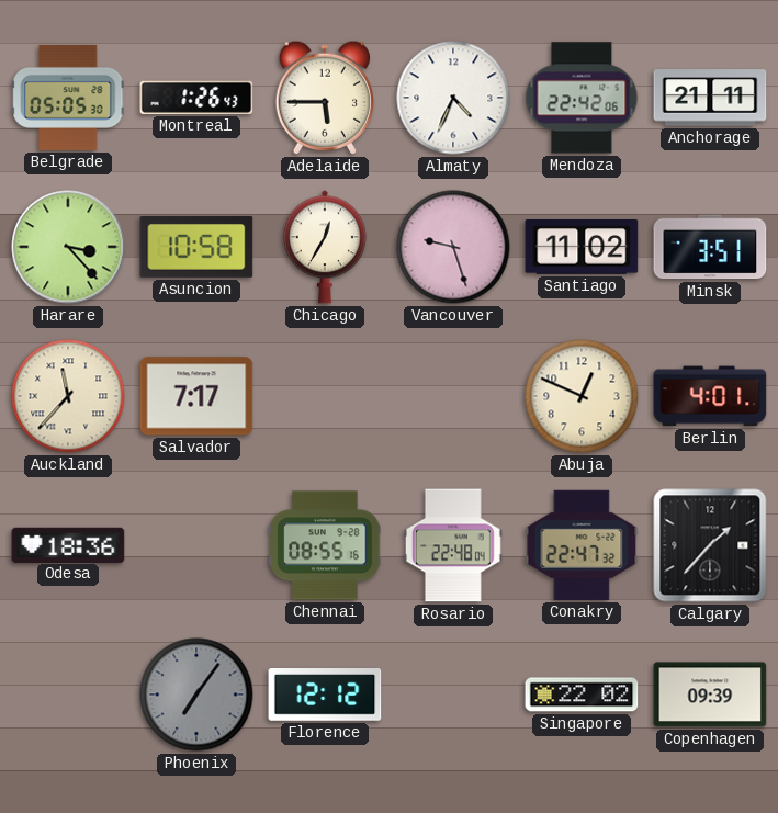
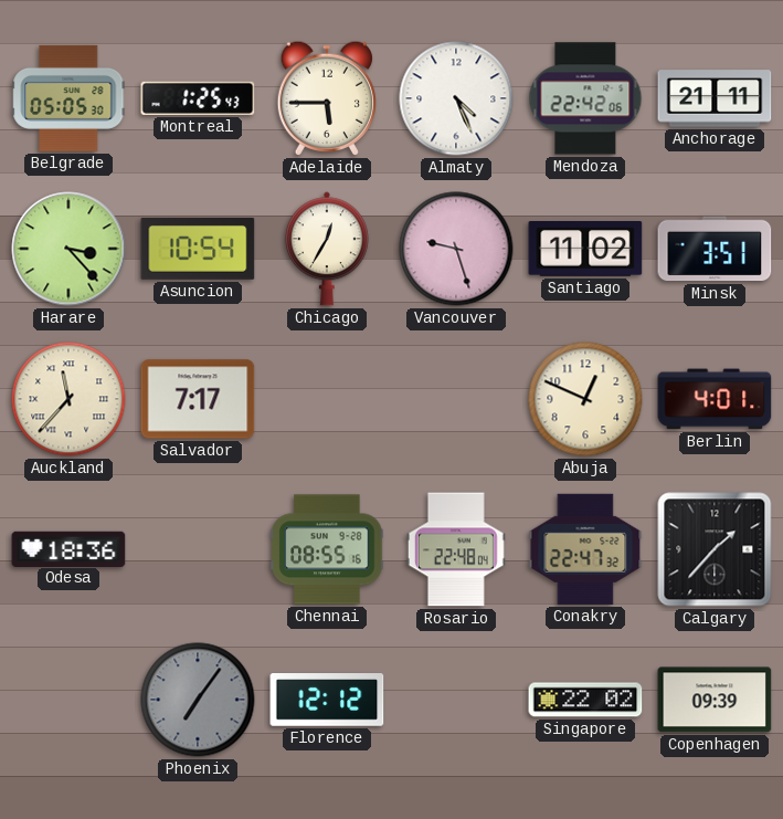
Montreal: 1:26 -> 1:25
Almaty: 4:34 -> 4:26
Asuncion: 10:58 -> 10:54
